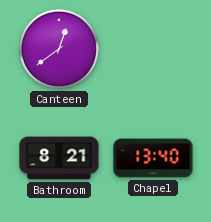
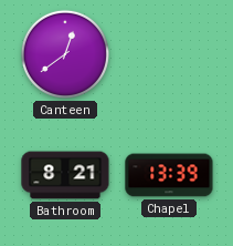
Chapel: 13:40 -> 13:39
